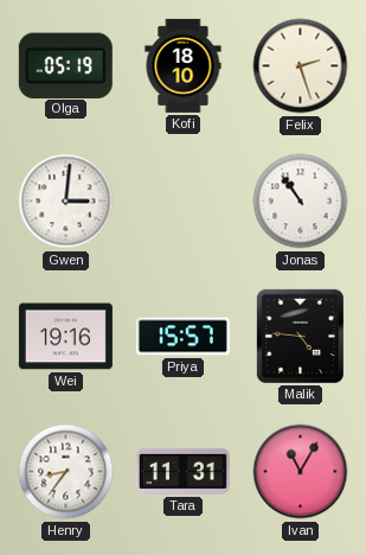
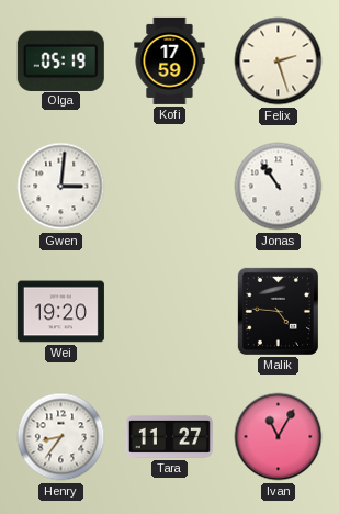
Kofi: 18:10 -> 17:59
Wei: 19:16 -> 19:20
Priya: 15:57 -> none
Tara: 11:31 -> 11:27
